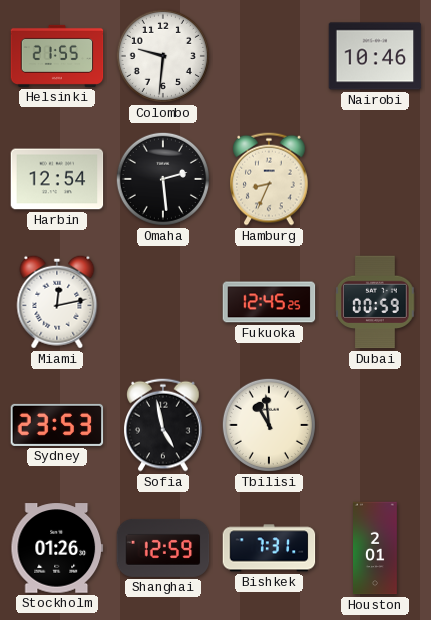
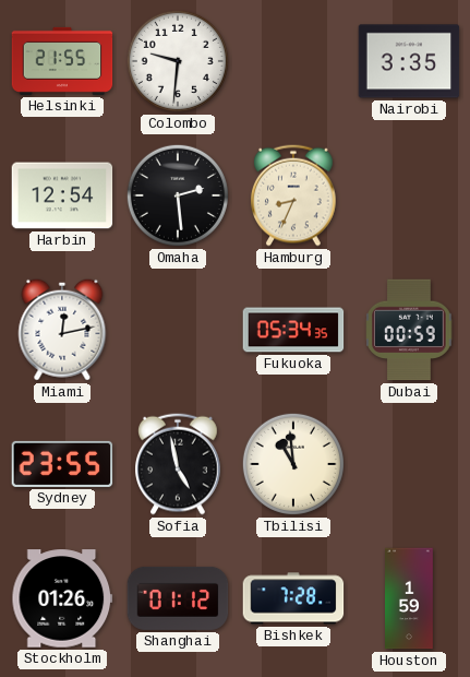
Nairobi: 10:46 -> 3:35
Fukuoka: 12:45 -> 05:34
Sydney: 23:53 -> 23:55
Shanghai: 12:59 -> 01:12
Bishkek: 7:31 -> 7:28
Houston: 2:01 -> 1:59
